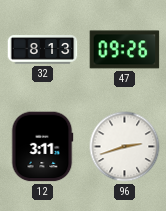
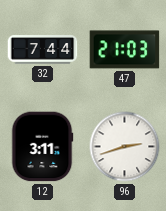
32: 8:13 -> 7:44
47: 09:26 -> 21:03
